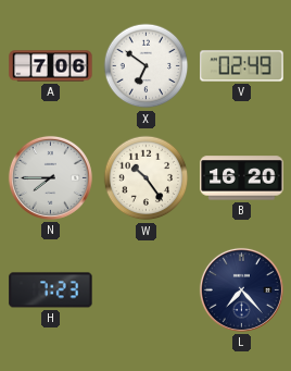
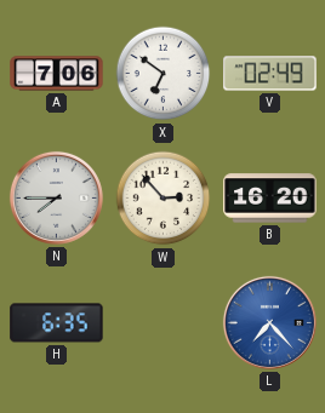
W: 10:24 -> 2:53
H: 7:23 -> 6:35
L dial: navy -> blue
